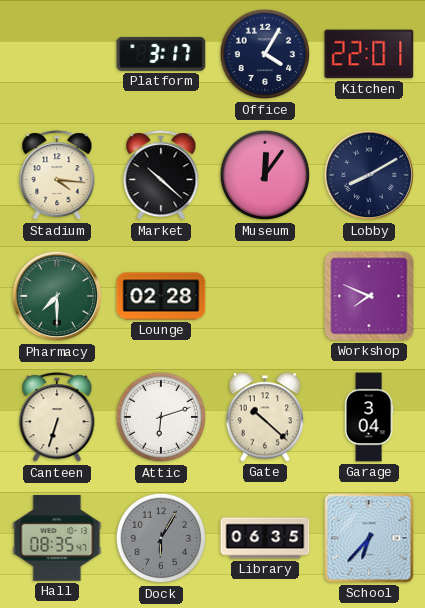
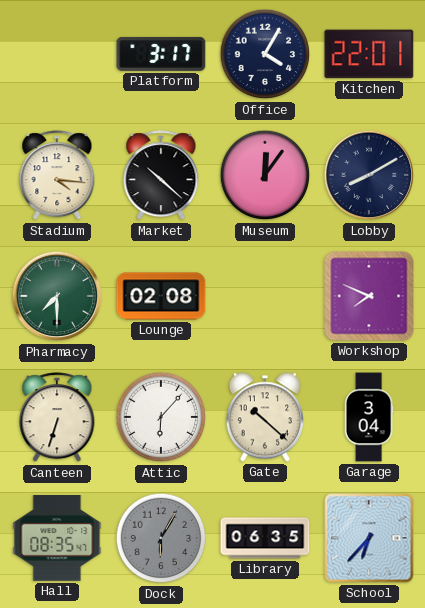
Lounge: 02:28 -> 02:08
Attic: 6:12 -> 6:07
